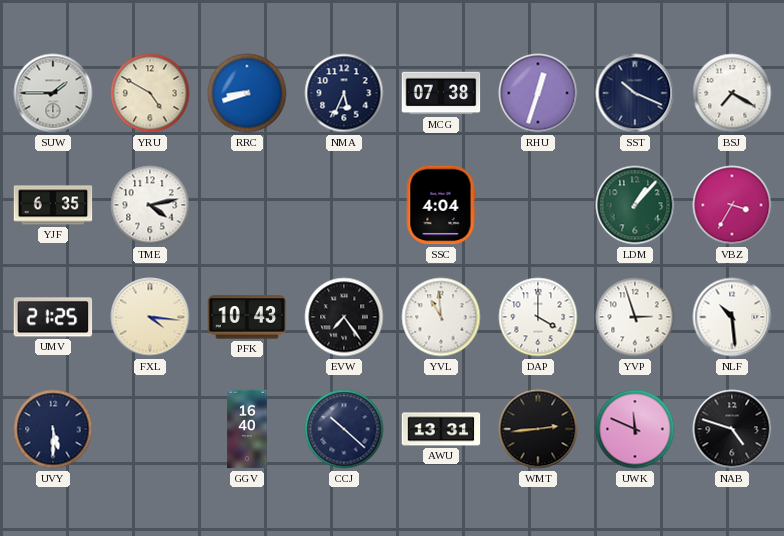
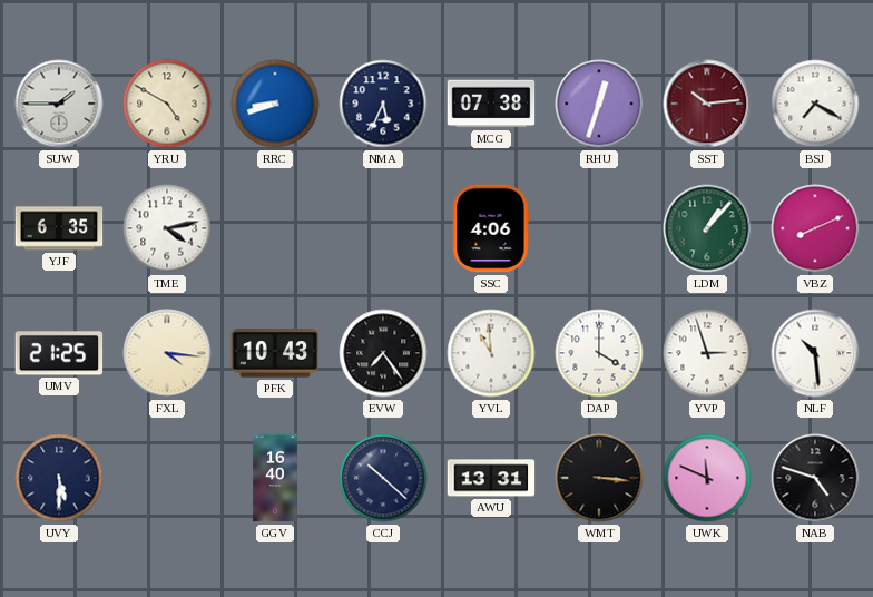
SST: 10:19 -> 10:14
SST dial: navy -> burgundy
SSC: 4:04 -> 4:06
VBZ: 3:35 -> 8:11
WMT: 2:44 -> 3:16
